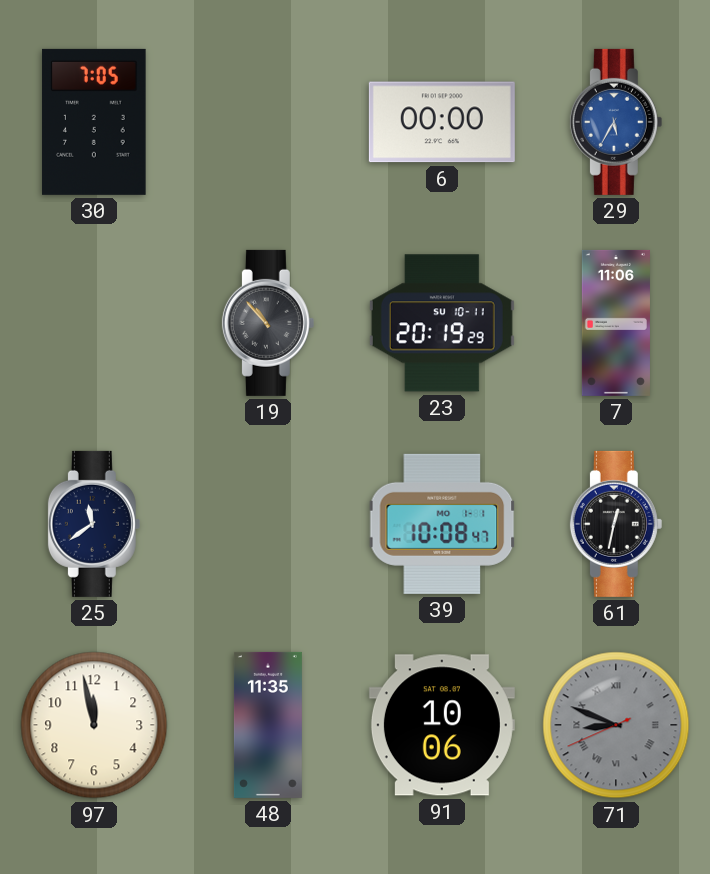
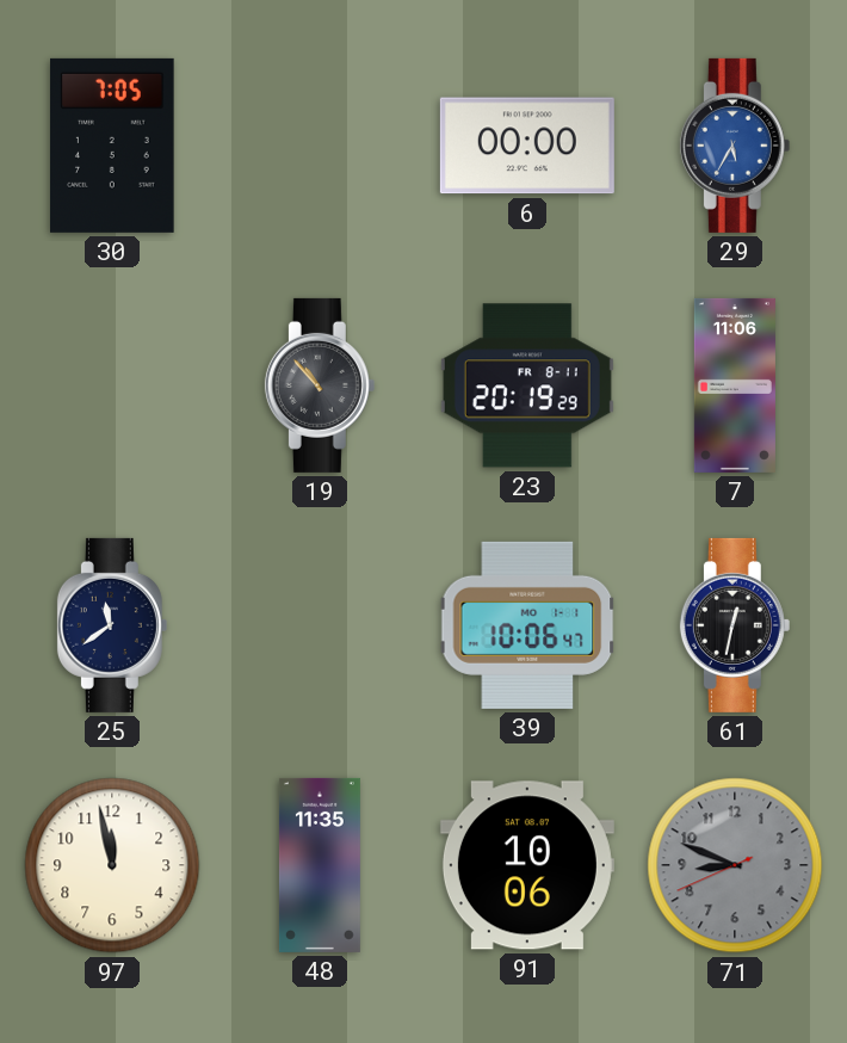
23 date: SU 10-11 -> FR 8-11
39: 10:08 -> 10:06
71 numerals: Roman -> Arabic
